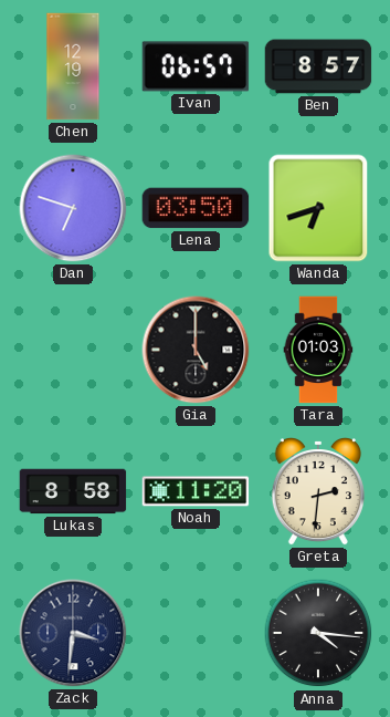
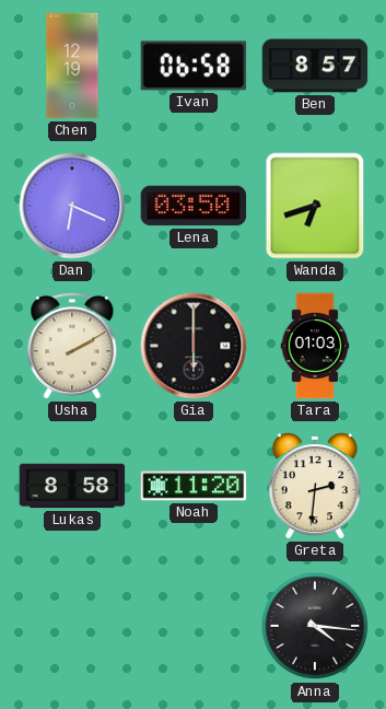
Ivan: 06:57 -> 06:58
Dan: 6:48 -> 6:19
Usha: none -> 2:10
Gia: 5:00 -> 6:00
Zack: 3:31 -> none
